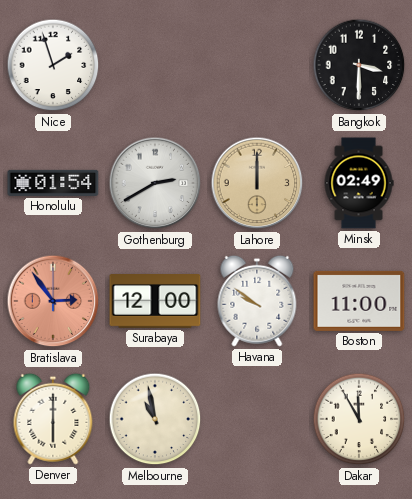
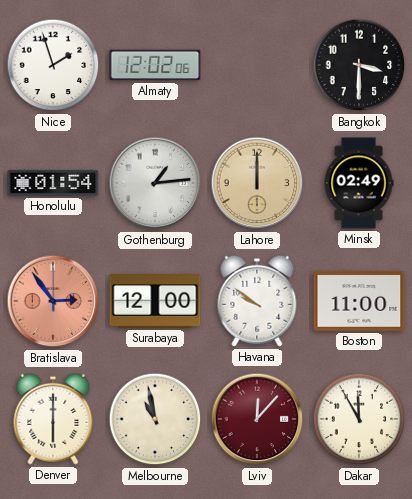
Almaty: none -> 12:02
Gothenburg: 2:40 -> 1:14
Lviv: none -> 12:07
